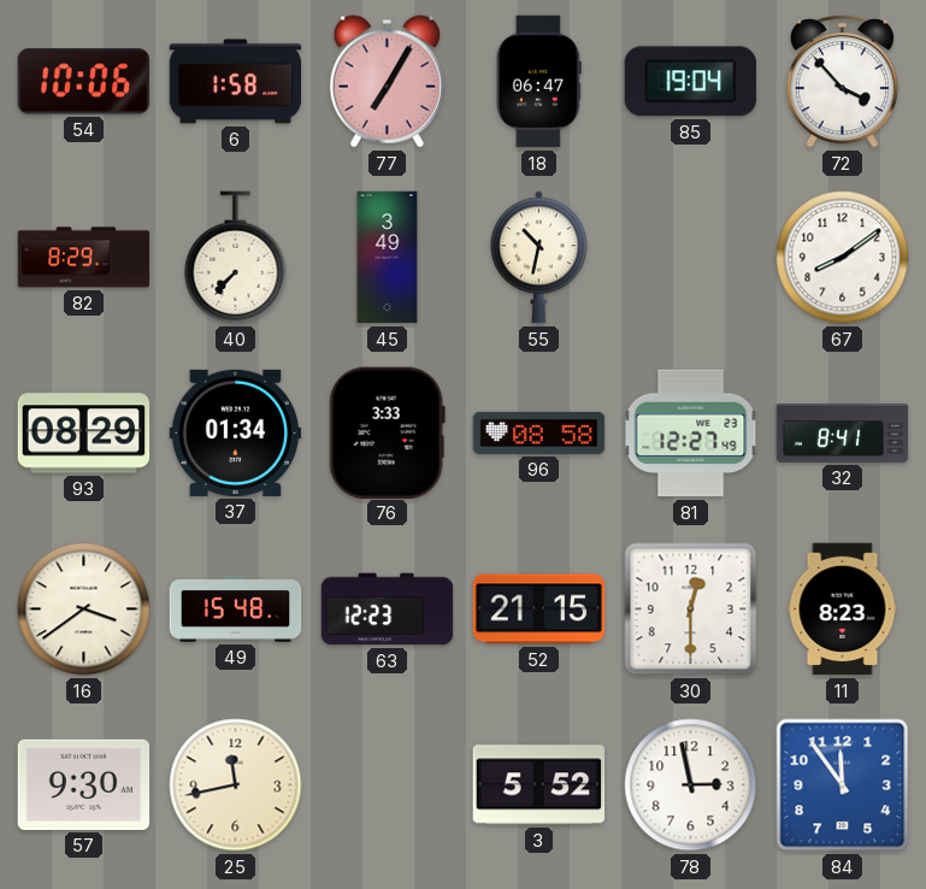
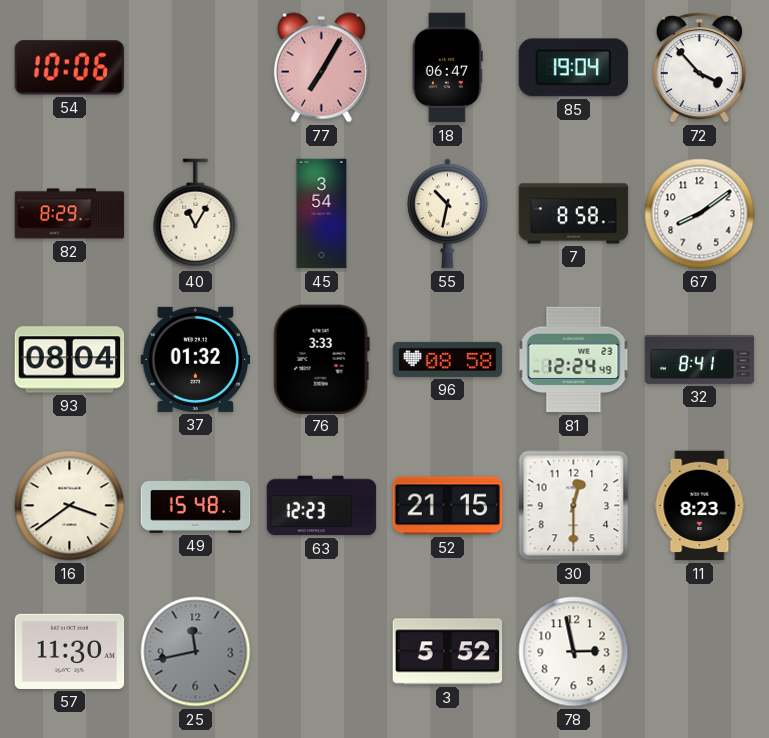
6: 1:58 -> none
40: 7:37 -> 11:05
45: 3:49 -> 3:54
7: none -> 8:58
93: 08:29 -> 08:04
37: 01:34 -> 01:32
81: 12:27 -> 12:24
57: 9:30 -> 11:30
25 dial: cream -> grey
84: 11:54 -> none
